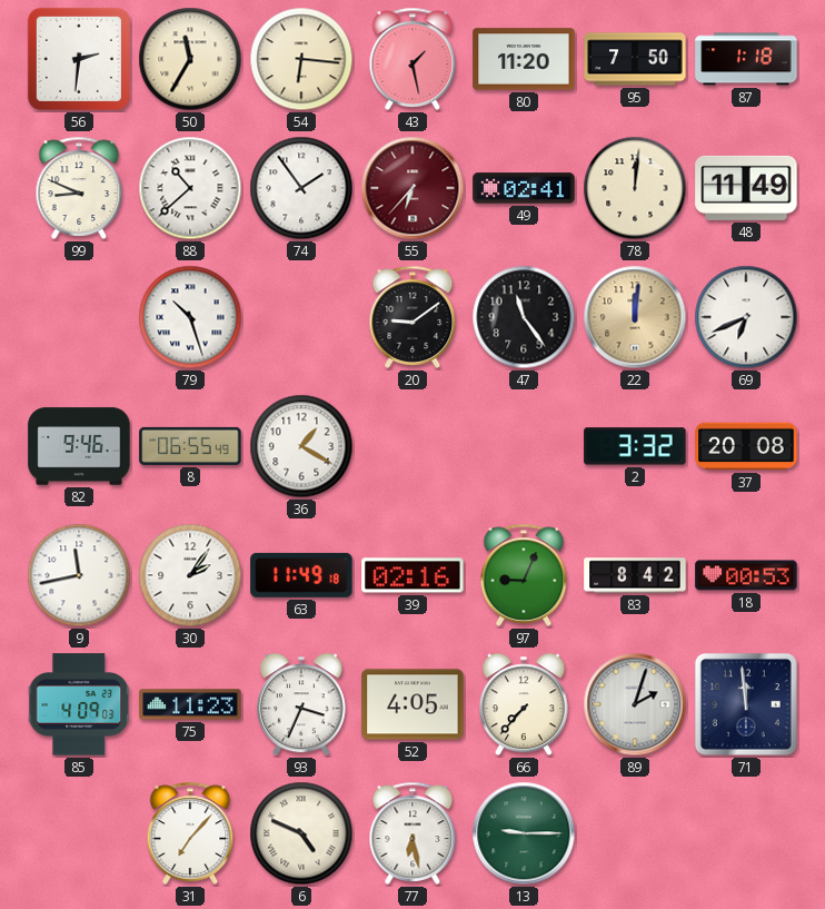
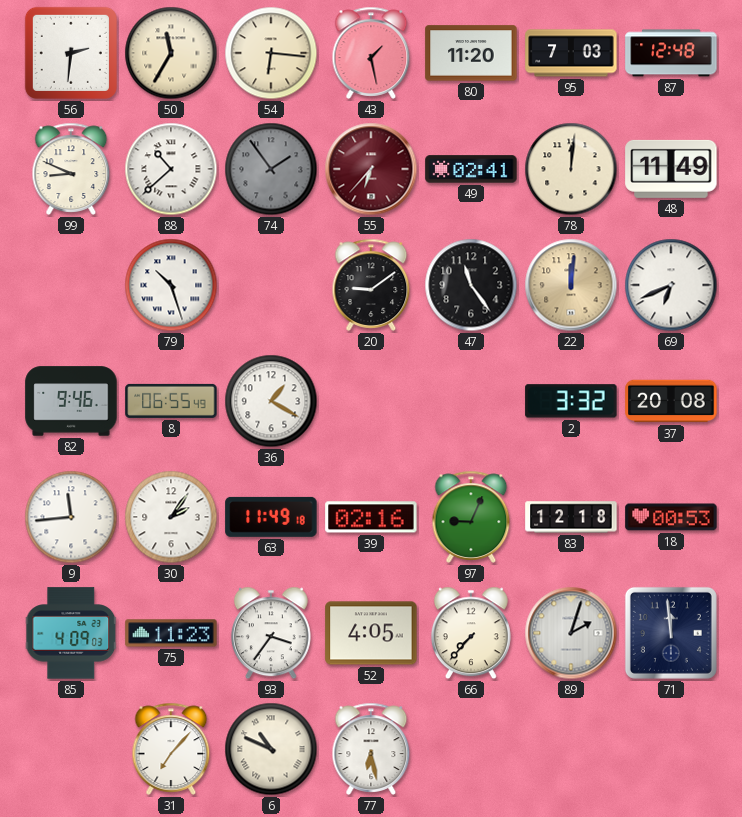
95: 7:50 -> 7:03
87: 1:18 -> 12:48
74 dial: white -> grey
9: 11:43 -> 11:44
83: 8:42 -> 12:18
93: 3:34 -> 3:36
6: 4:49 -> 10:49
13: 9:15 -> none
